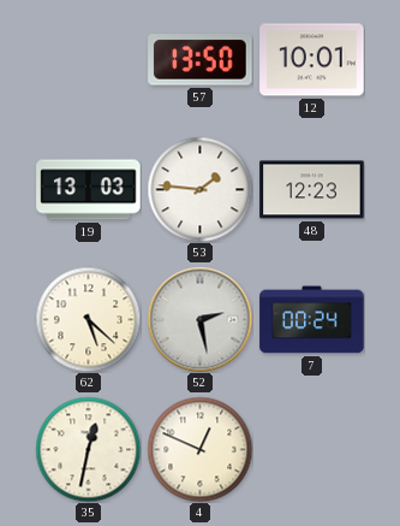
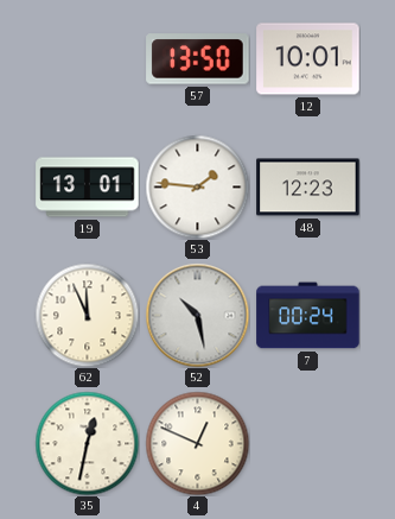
19: 13:03 -> 13:01
62: 5:22 -> 11:56
52: 2:28 -> 10:28
